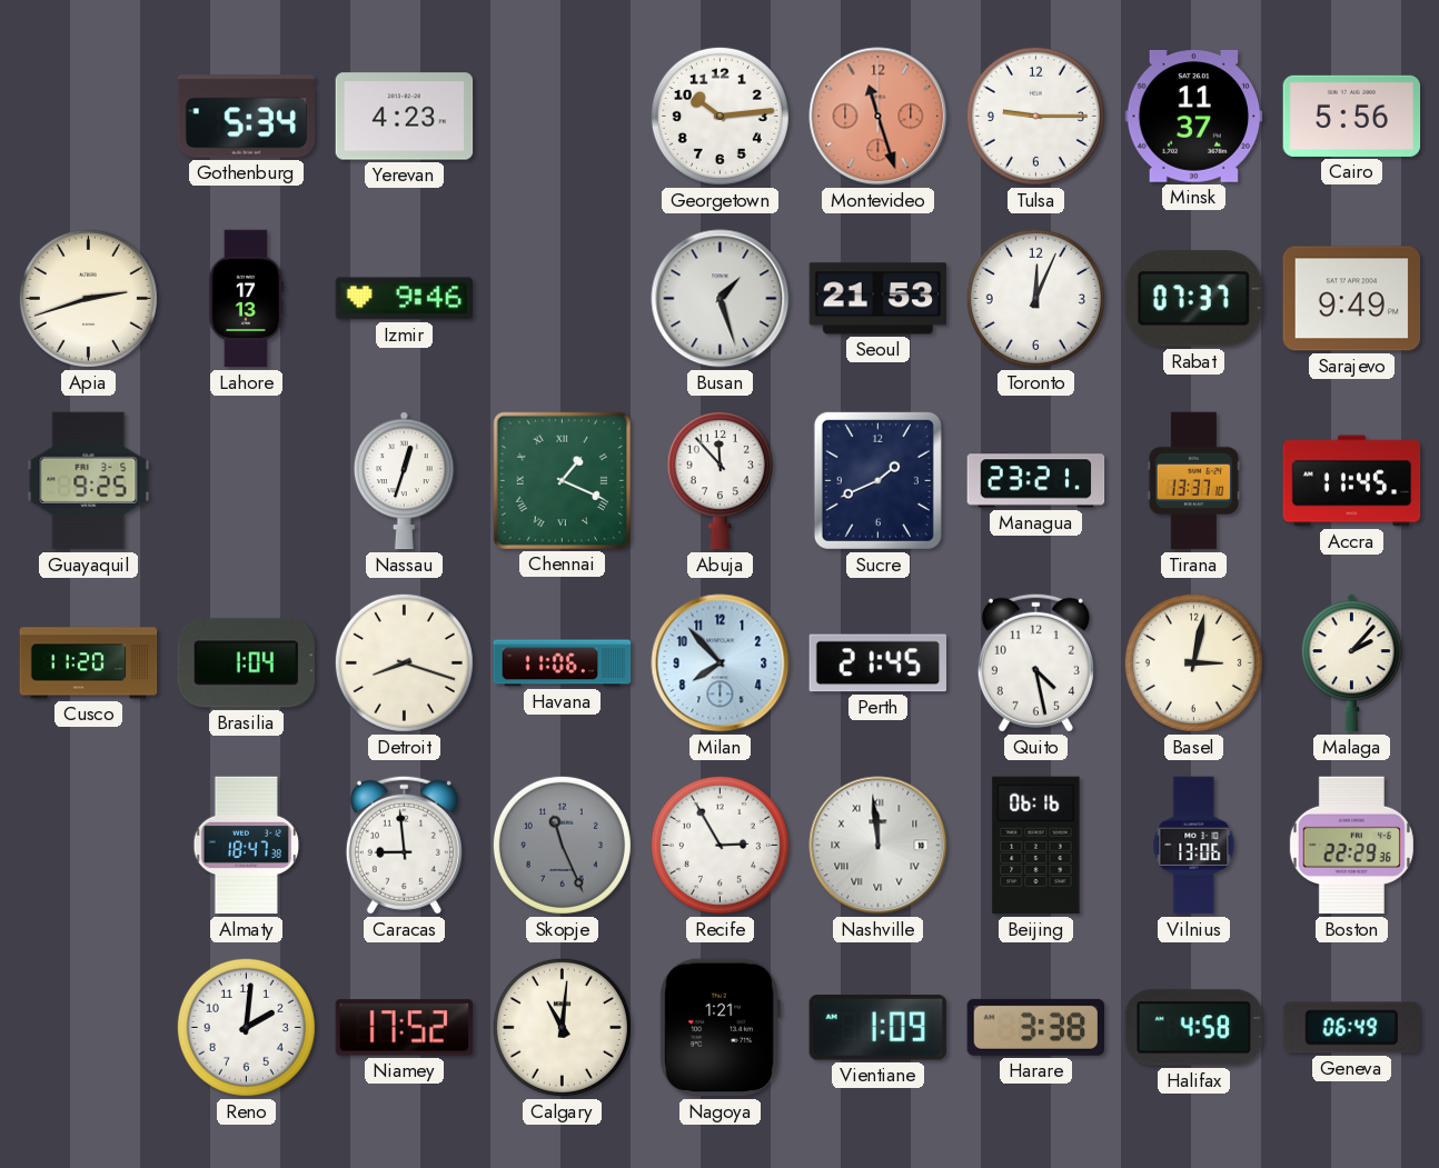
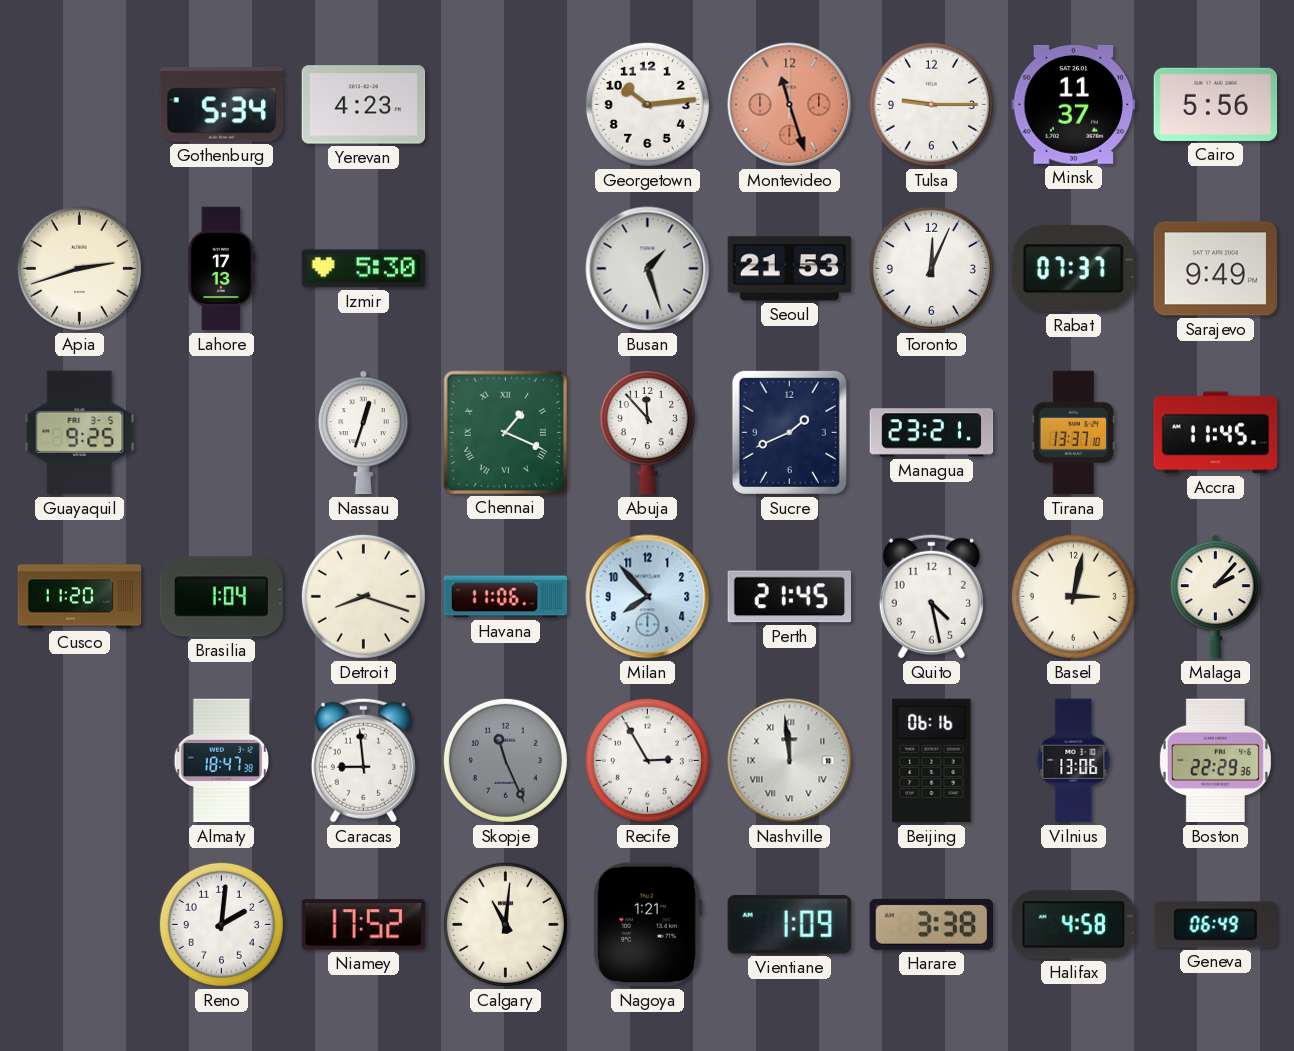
Izmir: 9:46 -> 5:30
